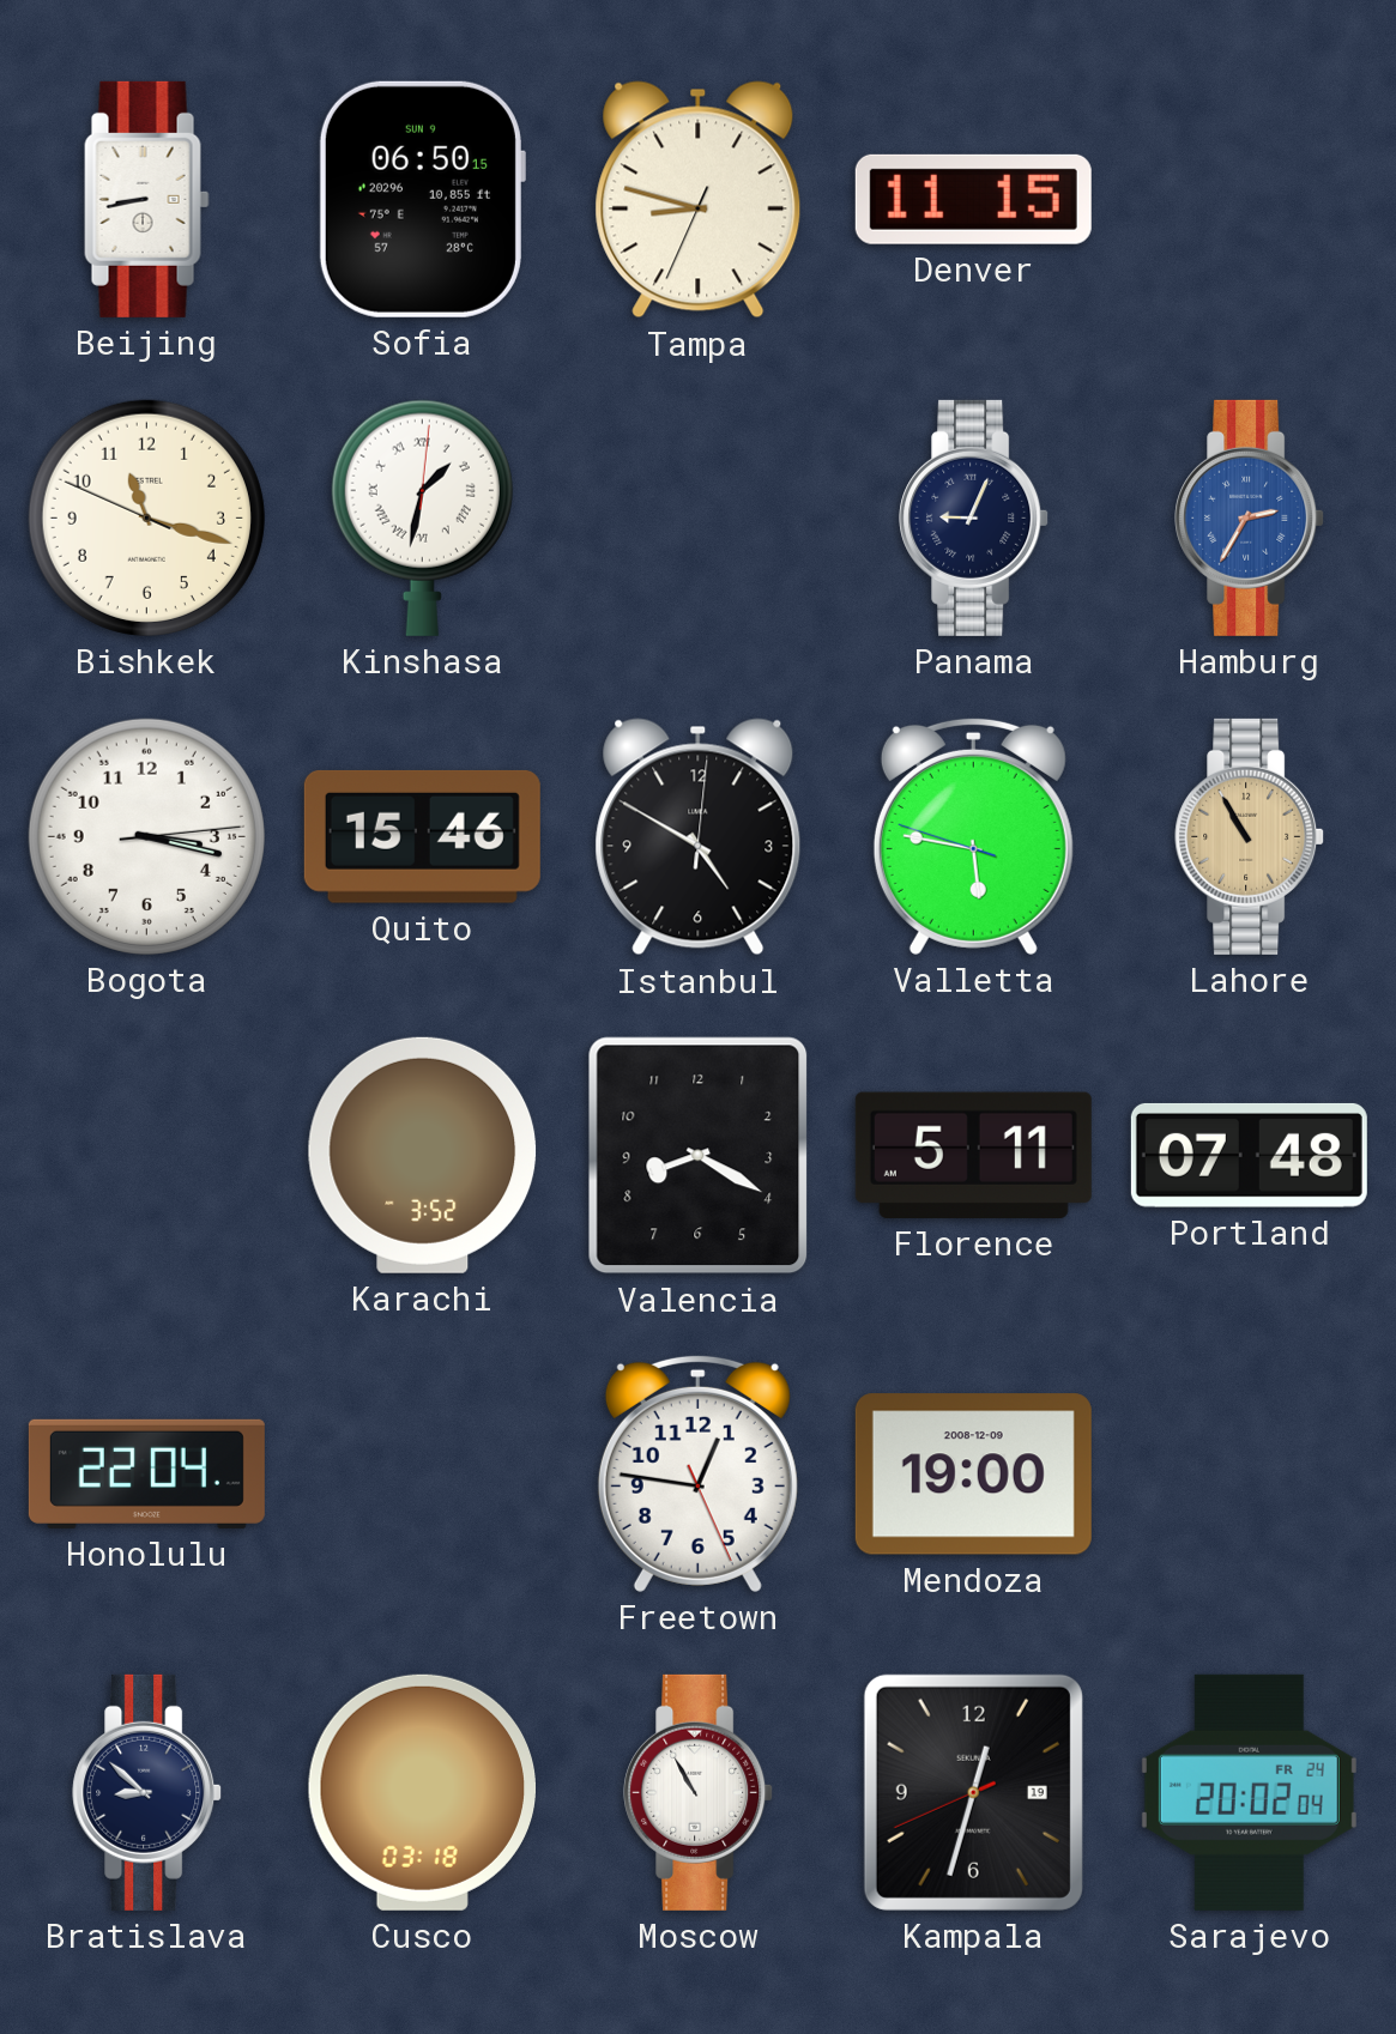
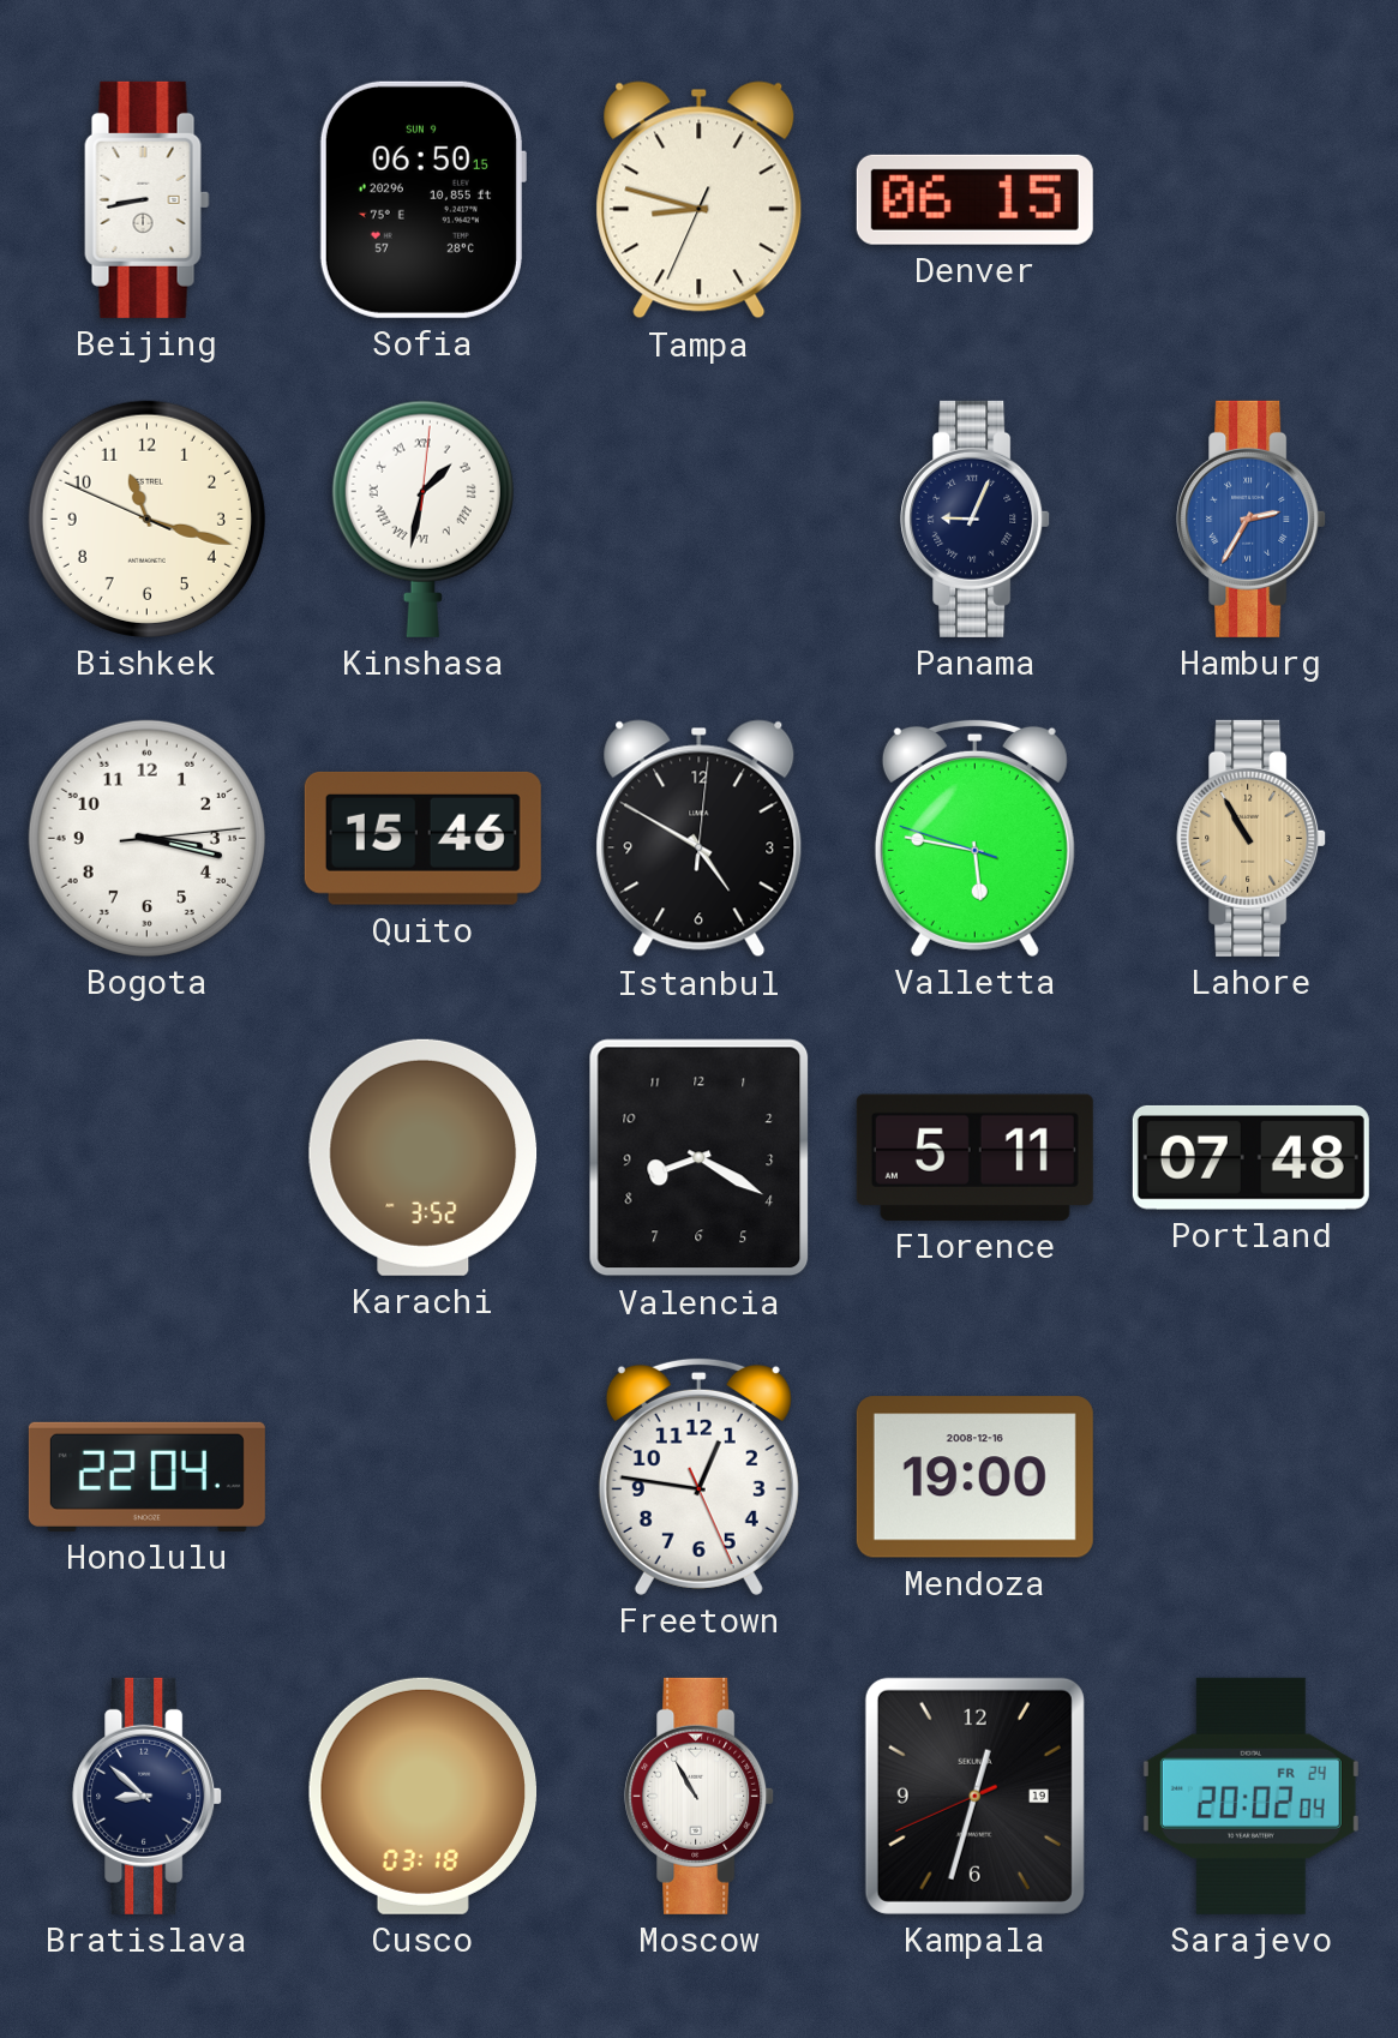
Denver: 11:15 -> 06:15
Mendoza date: 2008-12-09 -> 2008-12-16
